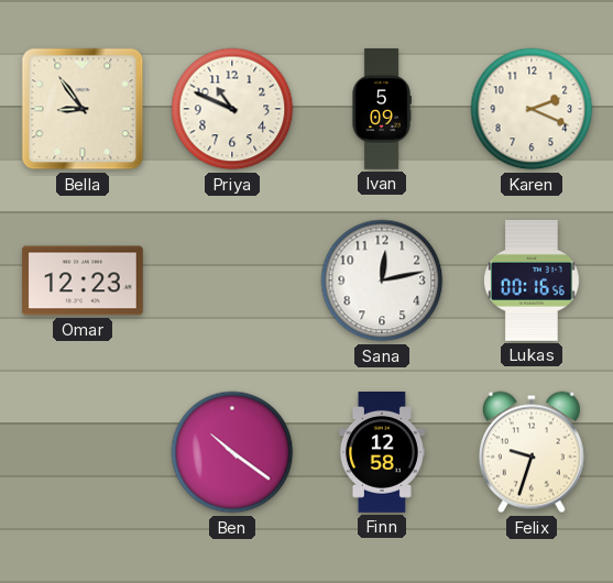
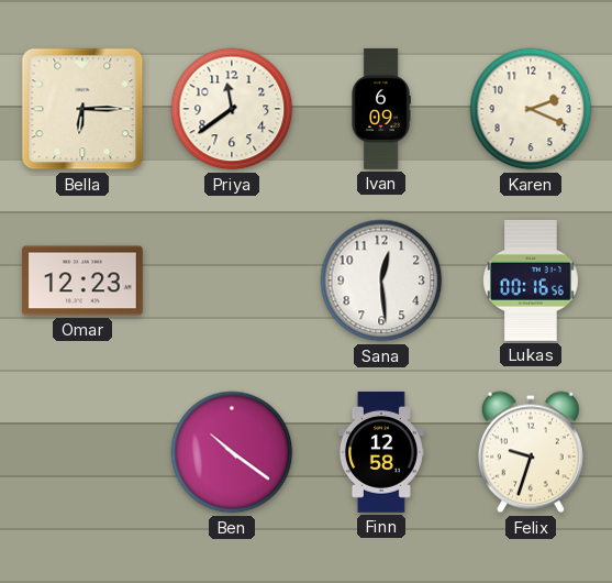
Bella: 8:54 -> 6:15
Priya: 10:49 -> 11:39
Ivan: 5:09 -> 6:09
Sana: 12:13 -> 12:29
